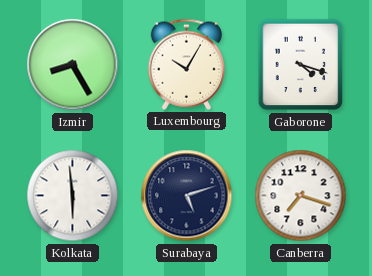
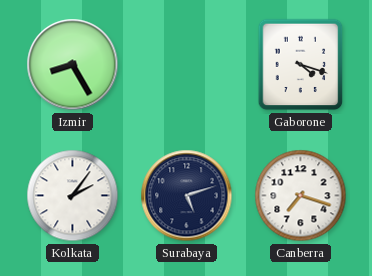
Luxembourg: 10:05 -> none
Kolkata: 5:59 -> 2:06
